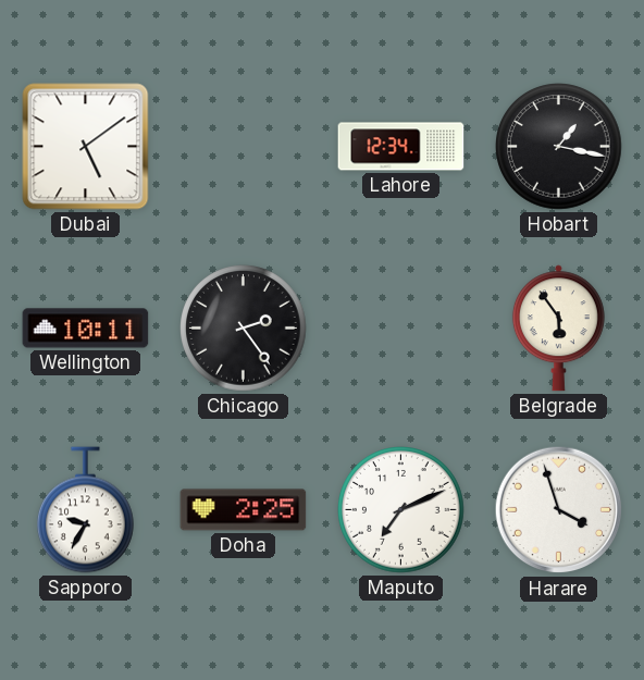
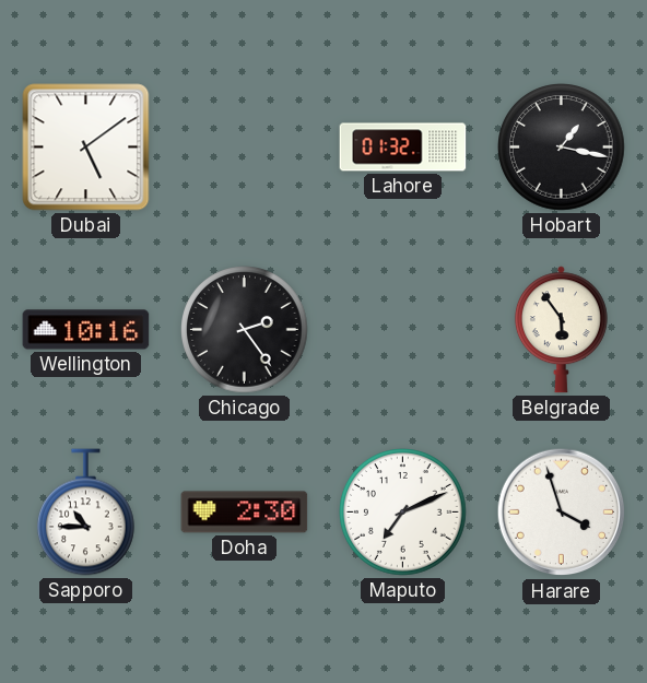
Lahore: 12:34 -> 01:32
Wellington: 10:11 -> 10:16
Sapporo: 9:35 -> 10:45
Doha: 2:25 -> 2:30
